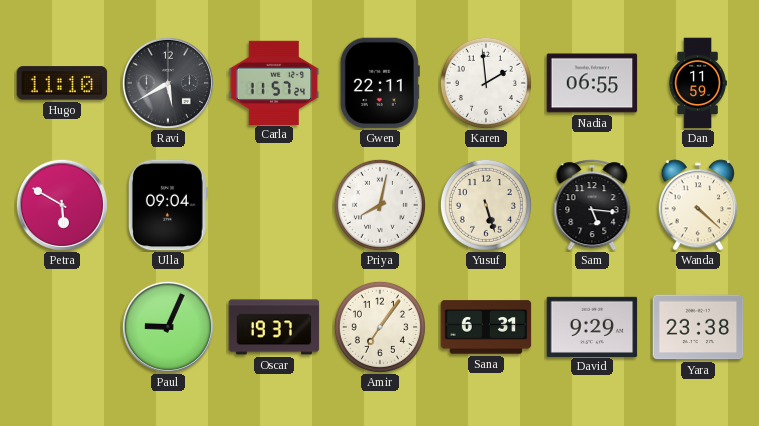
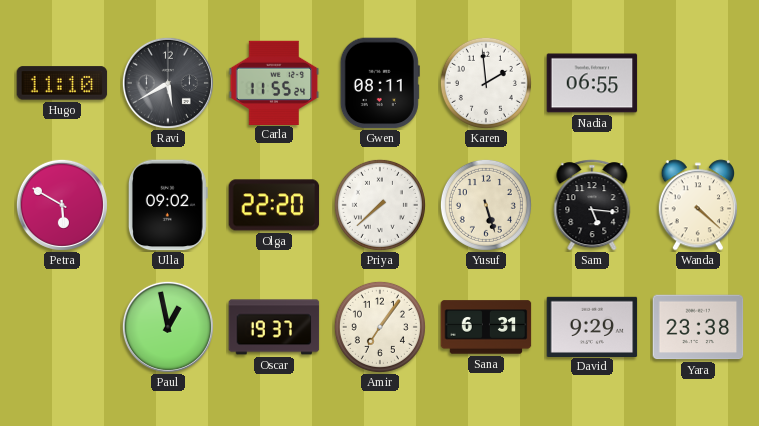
Carla: 11:57 -> 11:55
Gwen: 22:11 -> 08:11
Dan: 11:59 -> none
Ulla: 09:04 -> 09:02
Olga: none -> 22:20
Priya: 8:02 -> 7:38
Paul: 9:04 -> 12:58
